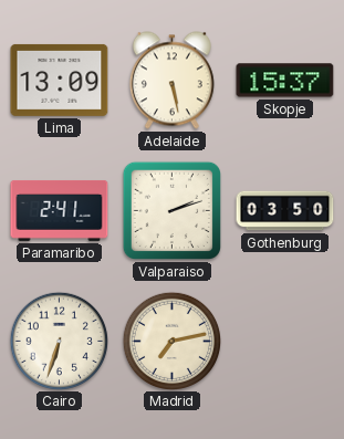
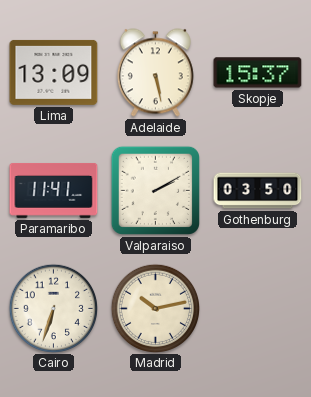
Paramaribo: 2:41 -> 11:41
Valparaiso: 2:12 -> 2:10
Madrid: 7:13 -> 10:13
